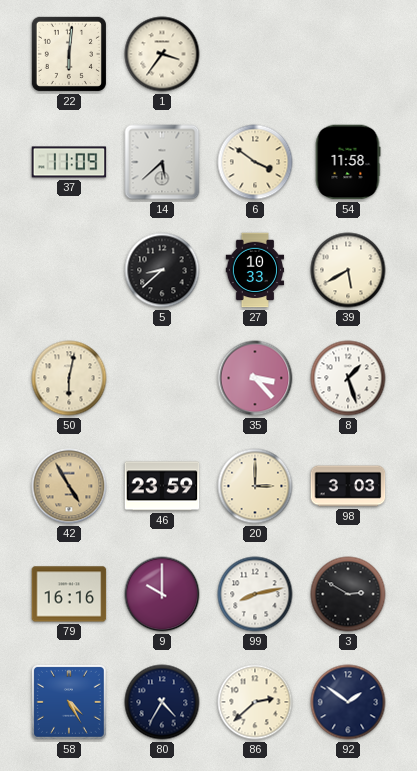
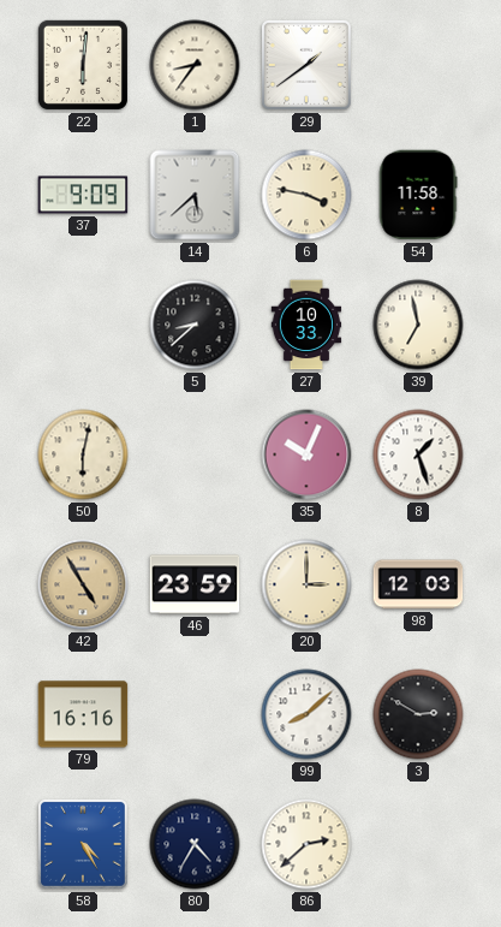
1: 3:36 -> 8:36
29: none -> 1:39
37: 11:09 -> 9:09
6: 3:51 -> 3:47
39: 5:40 -> 6:58
35: 3:23 -> 10:04
98: 3:03 -> 12:03
9: 10:00 -> none
99: 8:13 -> 8:08
92: 1:51 -> none
